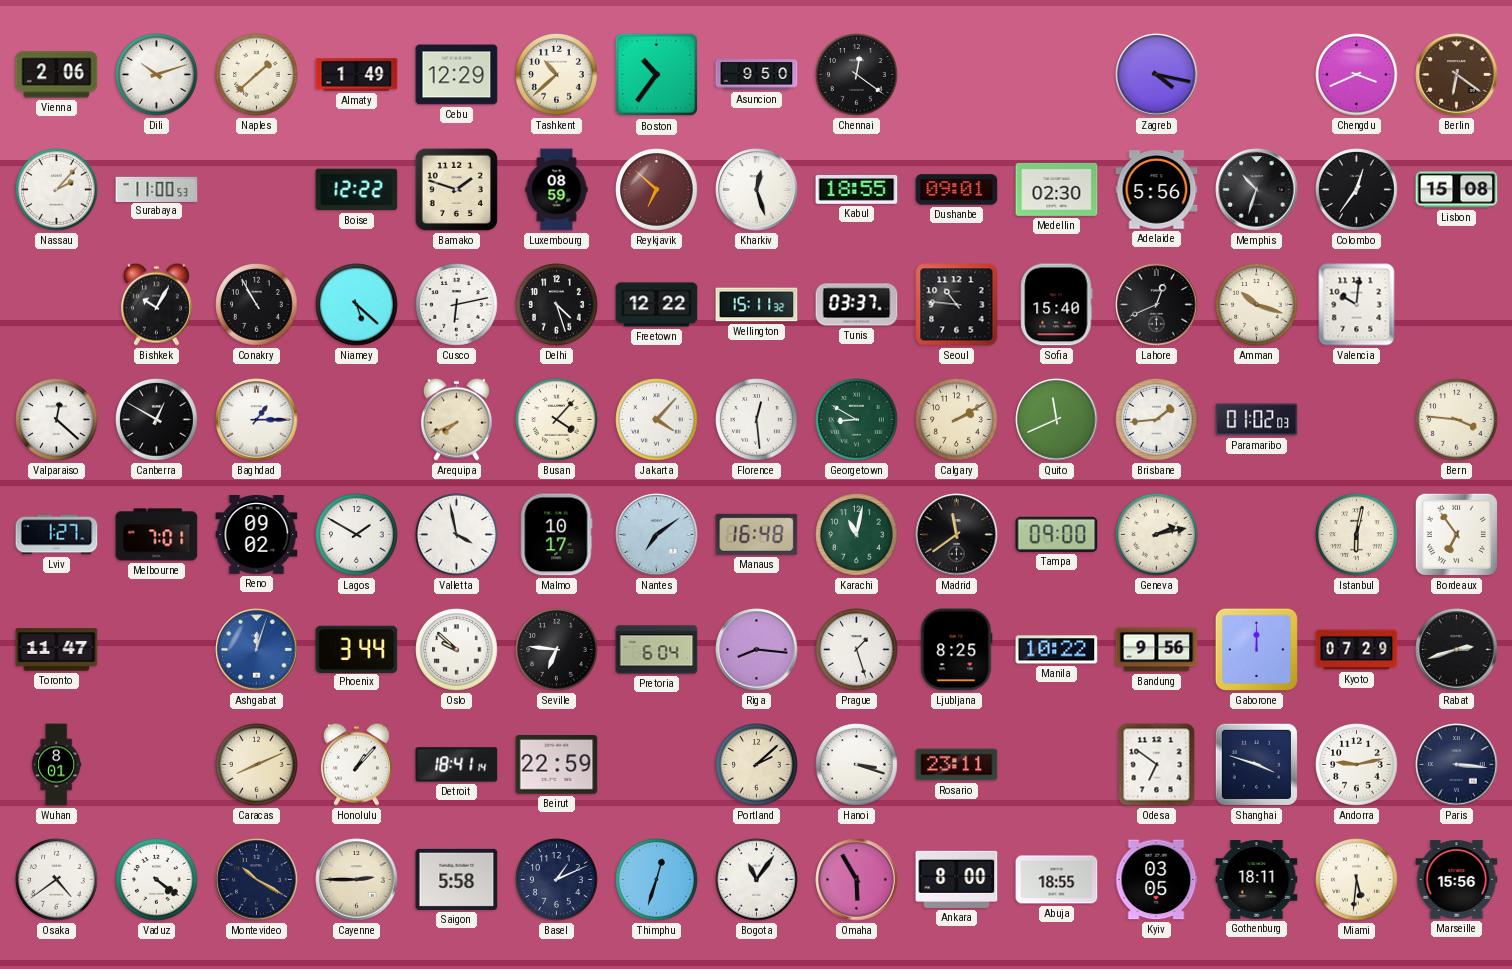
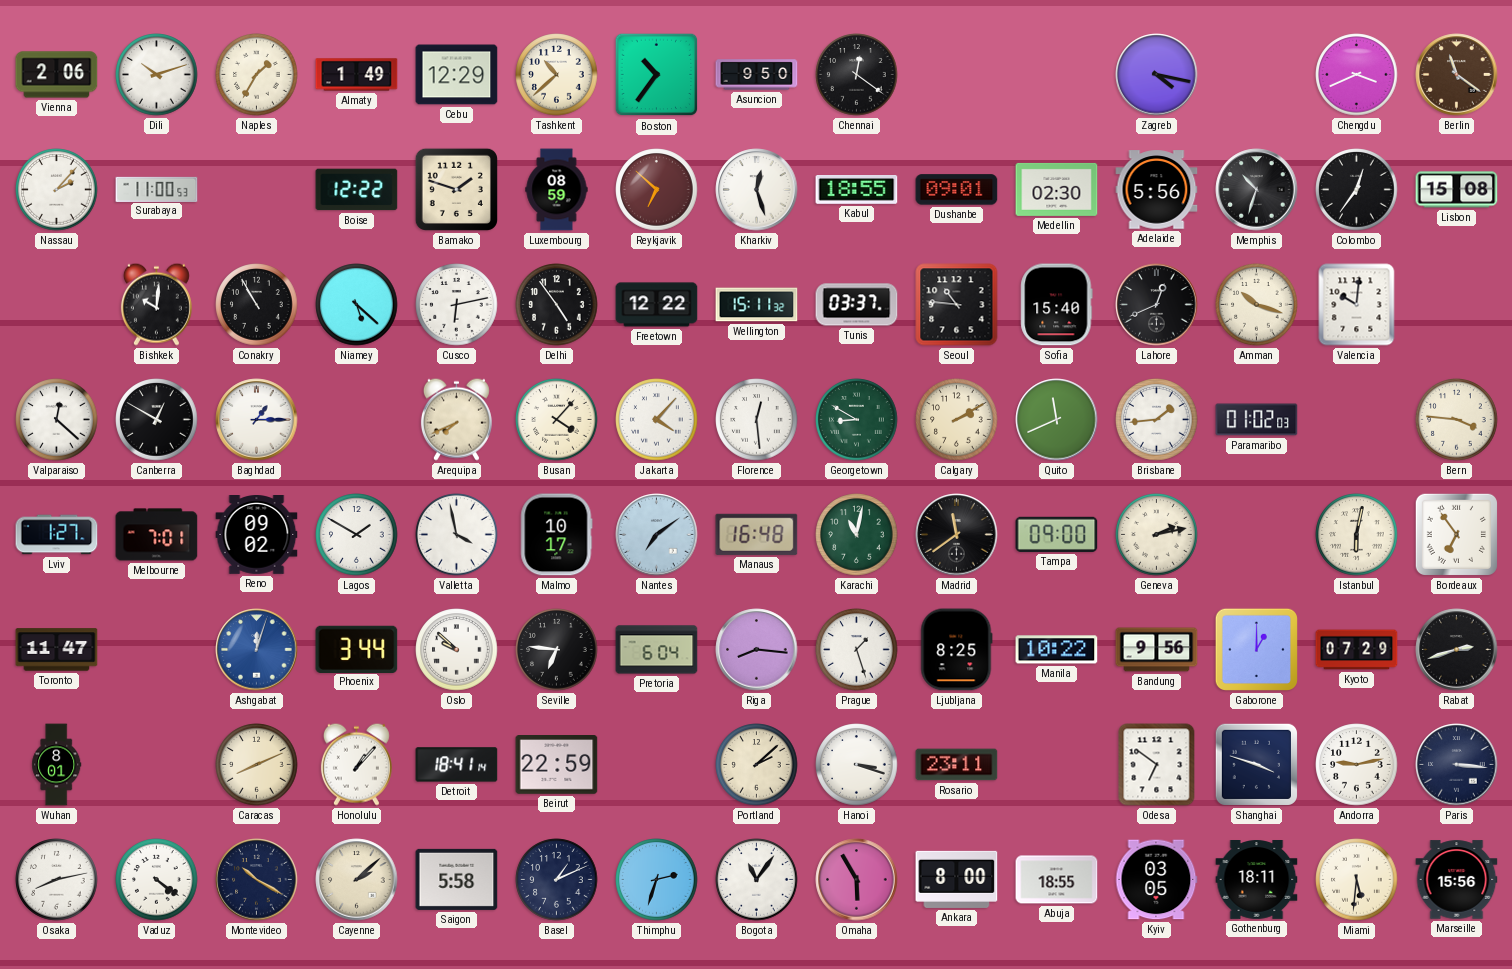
Naples: 1:38 -> 1:35
Berlin: 6:21 -> 11:21
Bishkek: 10:05 -> 10:01
Delhi: 4:27 -> 4:54
Gaborone: 12:00 -> 1:00
Osaka: 4:39 -> 8:13
Cayenne: 2:45 -> 2:08
Thimphu: 12:33 -> 2:33
